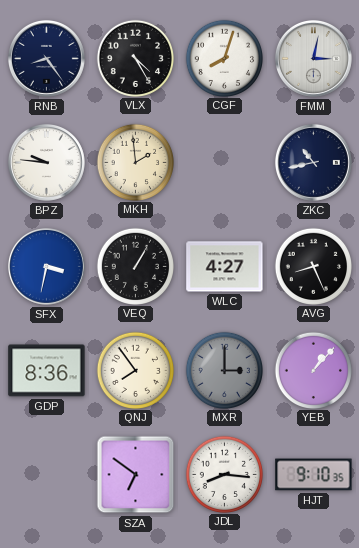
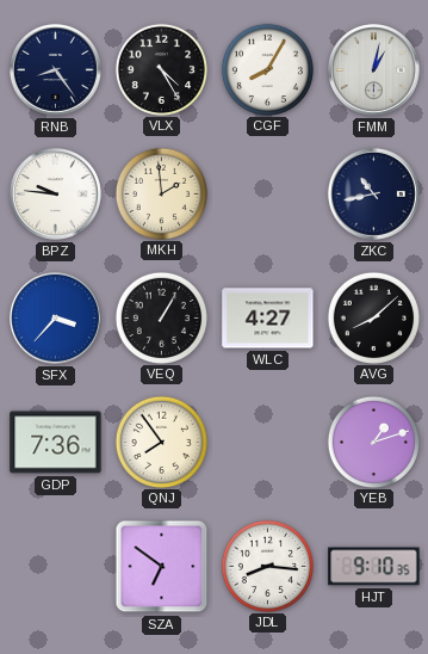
CGF: 8:03 -> 8:05
FMM: 3:02 -> 1:02
SFX: 3:32 -> 3:37
AVG: 8:26 -> 8:08
GDP: 8:36 -> 7:36
MXR: 3:00 -> none
YEB: 1:07 -> 1:12
